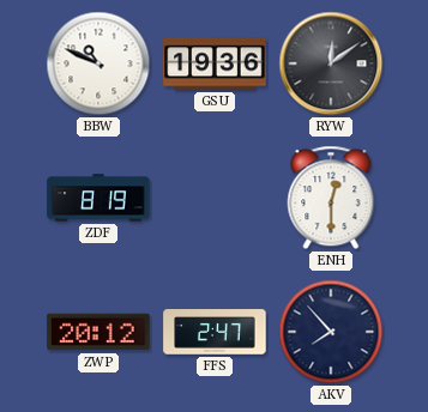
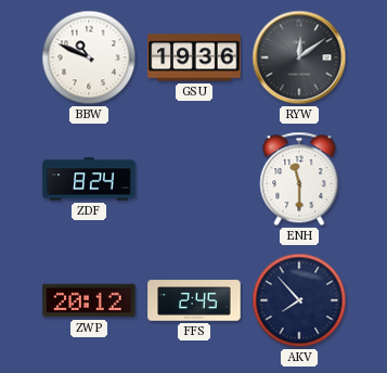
ZDF: 8:19 -> 8:24
ENH: 12:30 -> 11:30
FFS: 2:47 -> 2:45
